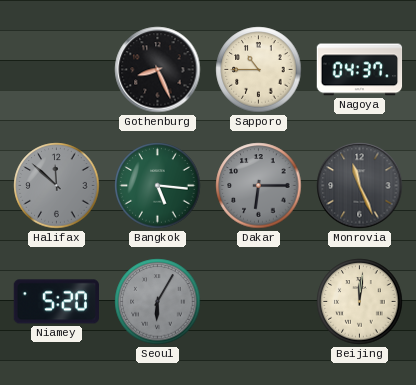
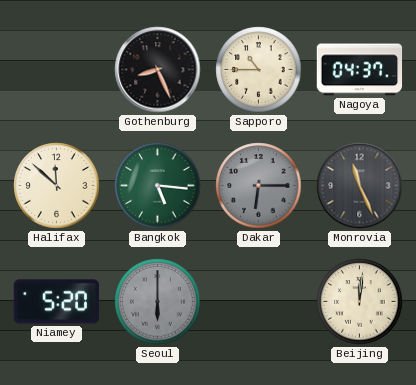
Halifax dial: grey -> cream
Seoul: 6:05 -> 6:00
